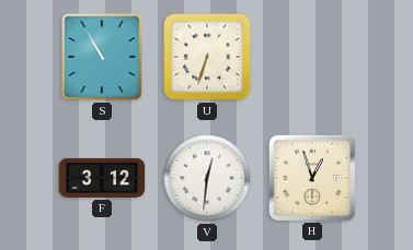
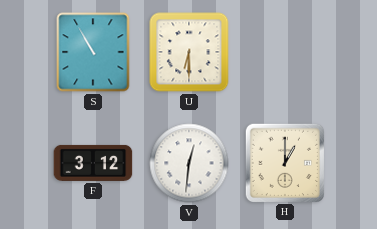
U: 6:33 -> 6:30
H: 12:57 -> 1:00
